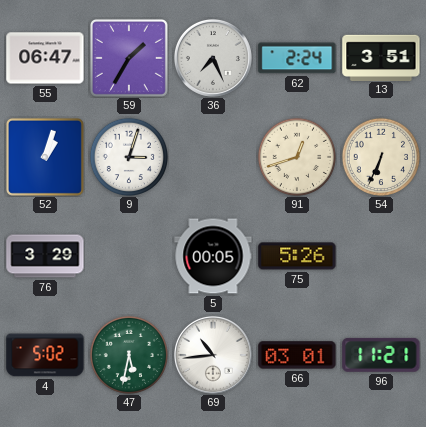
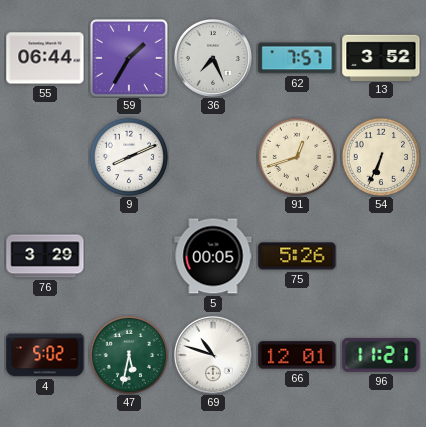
55: 06:47 -> 06:44
62: 2:24 -> 7:57
13: 3:51 -> 3:52
52: 1:03 -> none
9: 3:03 -> 8:11
69: 10:44 -> 10:48
66: 03:01 -> 12:01
